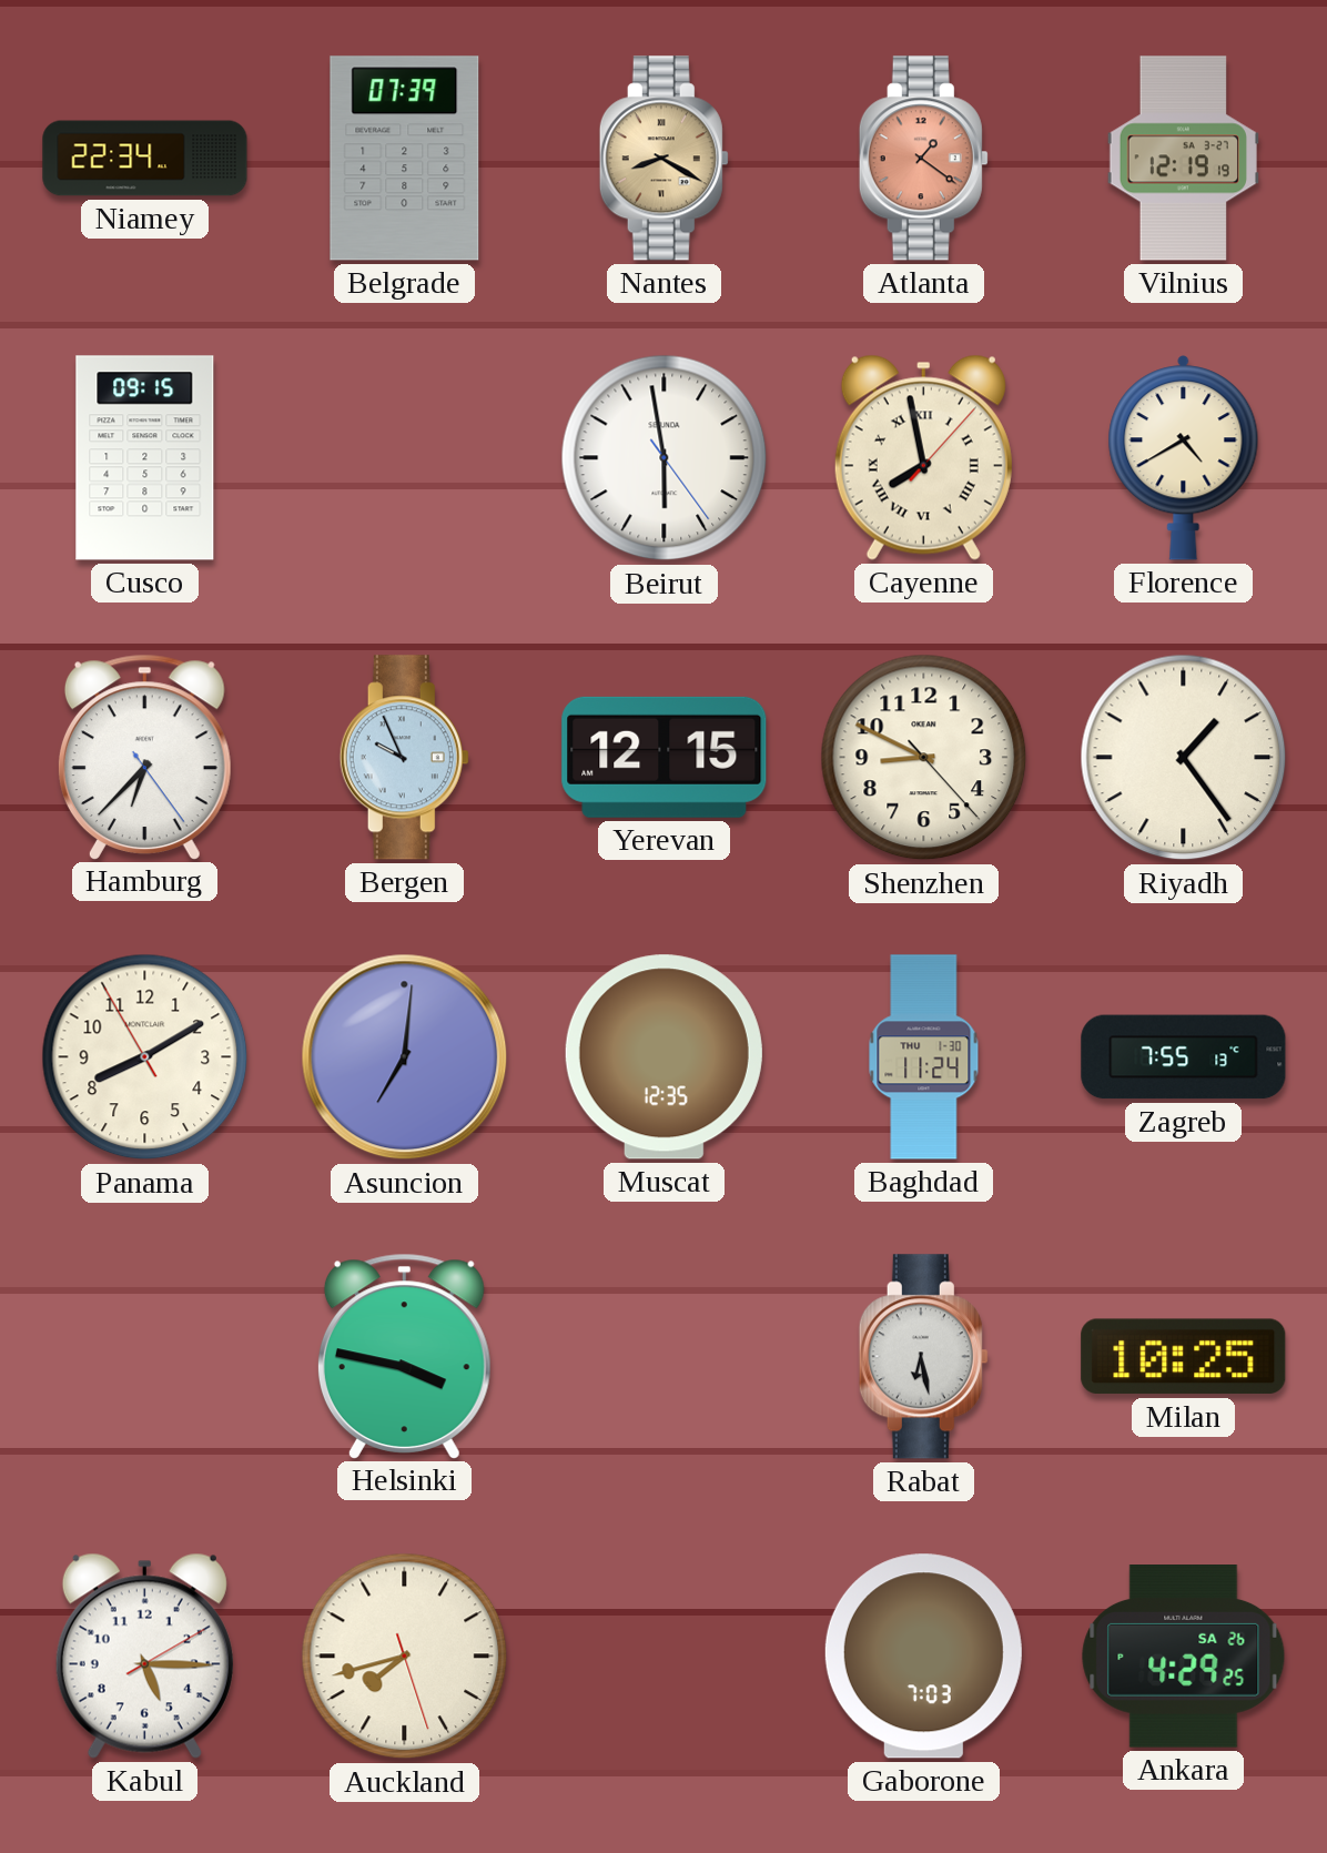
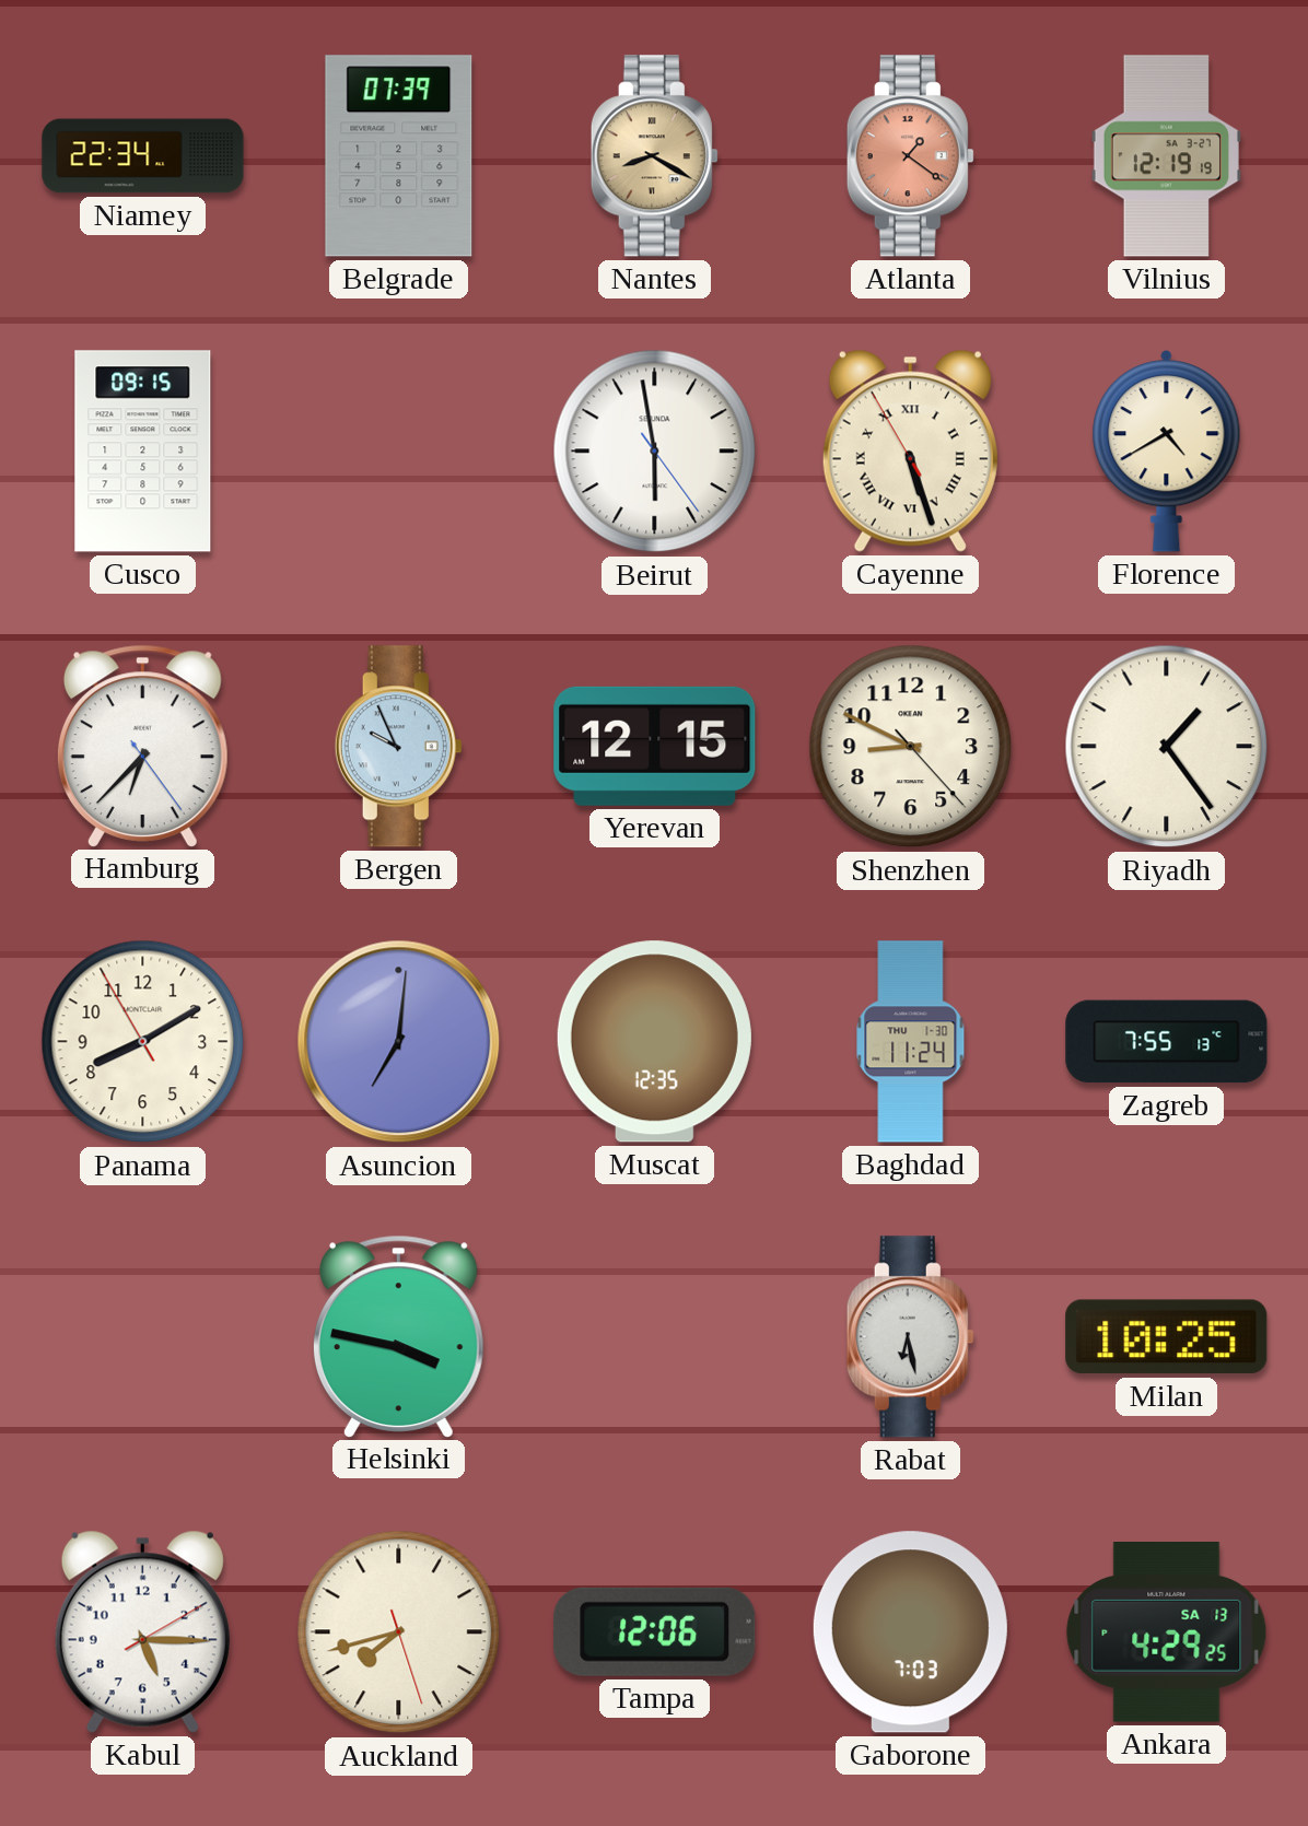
Cayenne: 7:58 -> 5:26
Tampa: none -> 12:06
Ankara date: SA 26 -> SA 13
